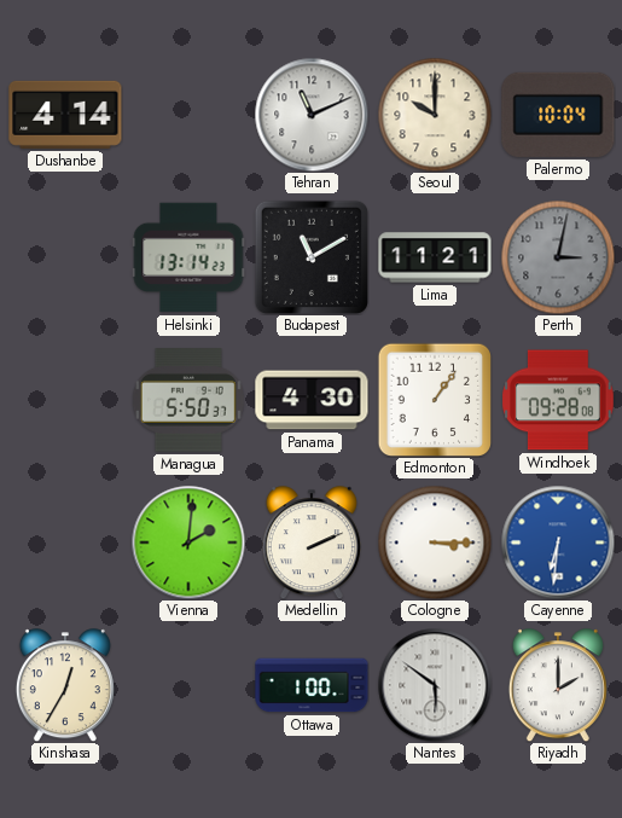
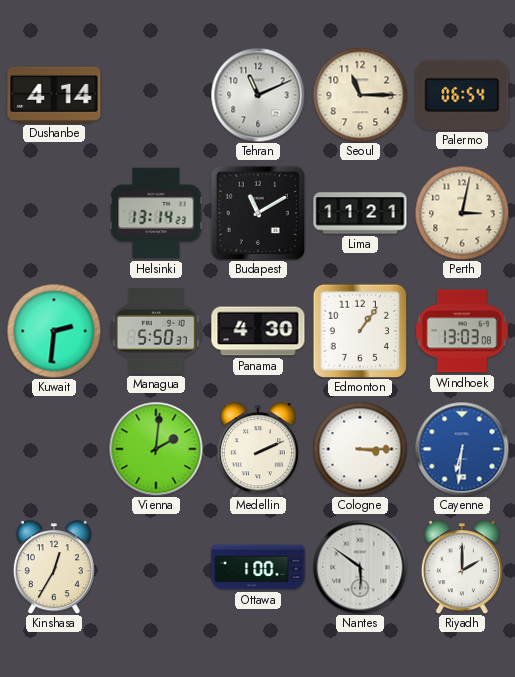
Seoul: 10:00 -> 11:15
Palermo: 10:04 -> 06:54
Perth dial: grey -> cream
Kuwait: none -> 2:31
Windhoek: 09:28 -> 13:03
